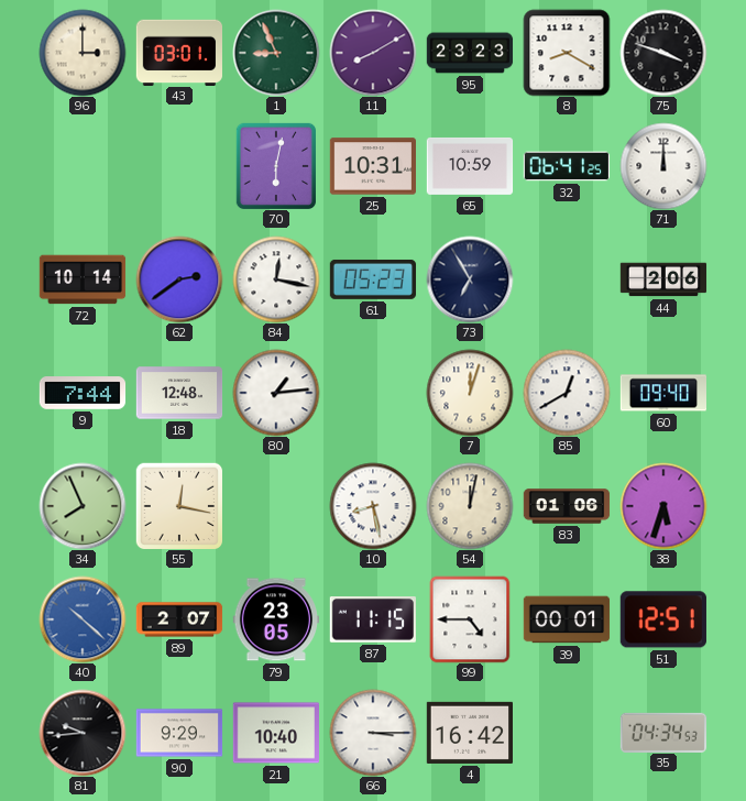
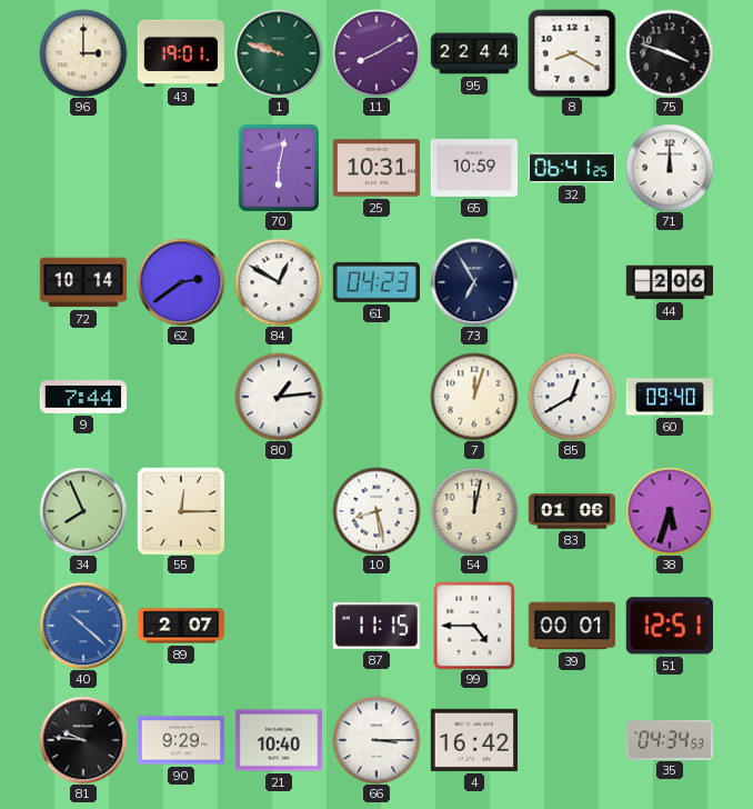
43: 03:01 -> 19:01
1: 8:56 -> 9:48
95: 23:23 -> 22:44
84: 12:17 -> 12:50
61: 05:23 -> 04:23
18: 12:48 -> none
55: 12:17 -> 12:15
79: 23:05 -> none
81: 9:44 -> 9:46
